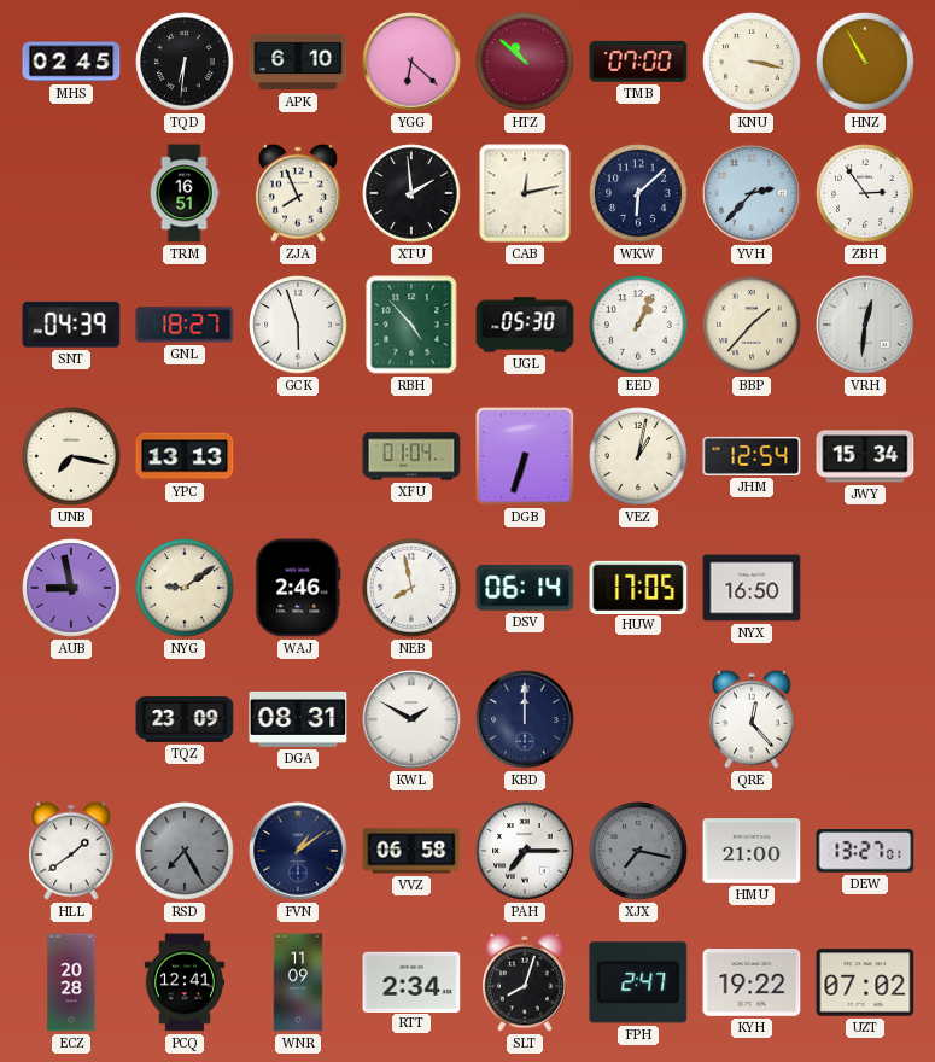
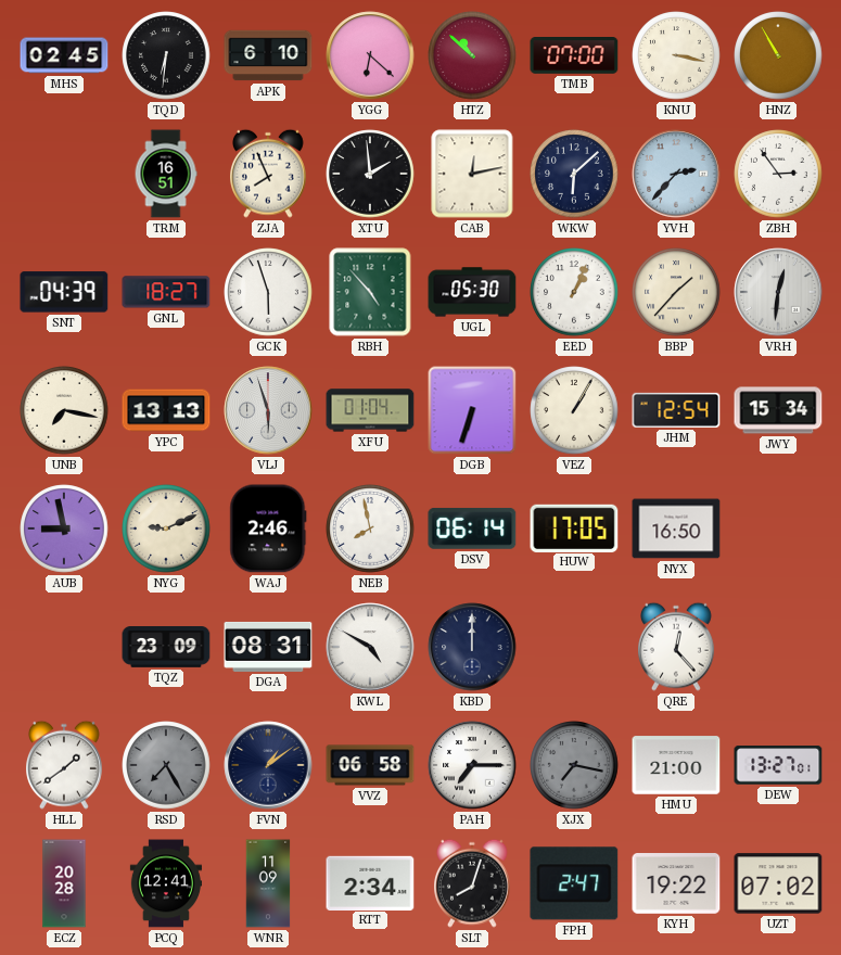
VLJ: none -> 5:57
VEZ: 1:02 -> 1:05
NYG: 9:09 -> 9:11
KWL: 1:50 -> 4:50
